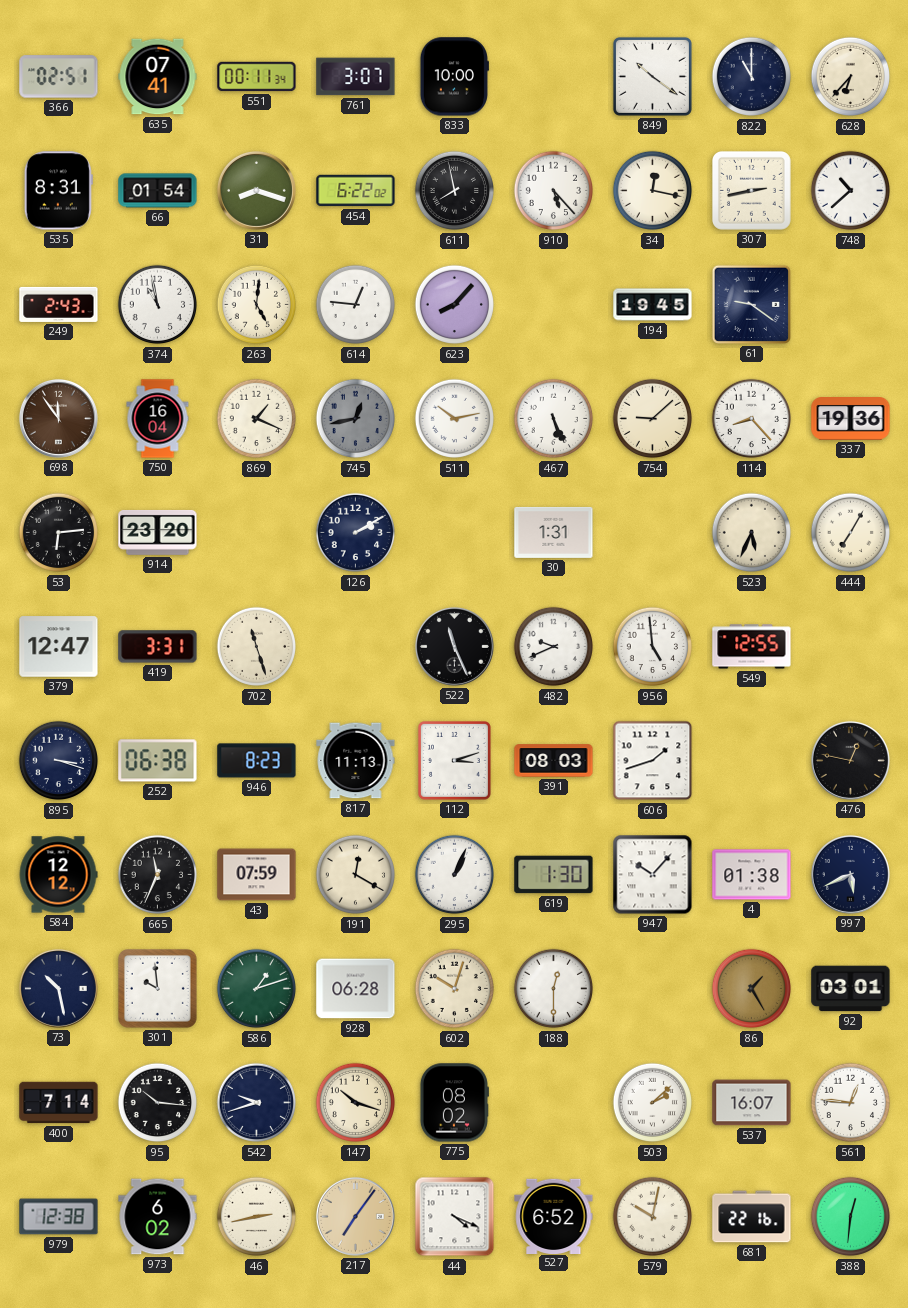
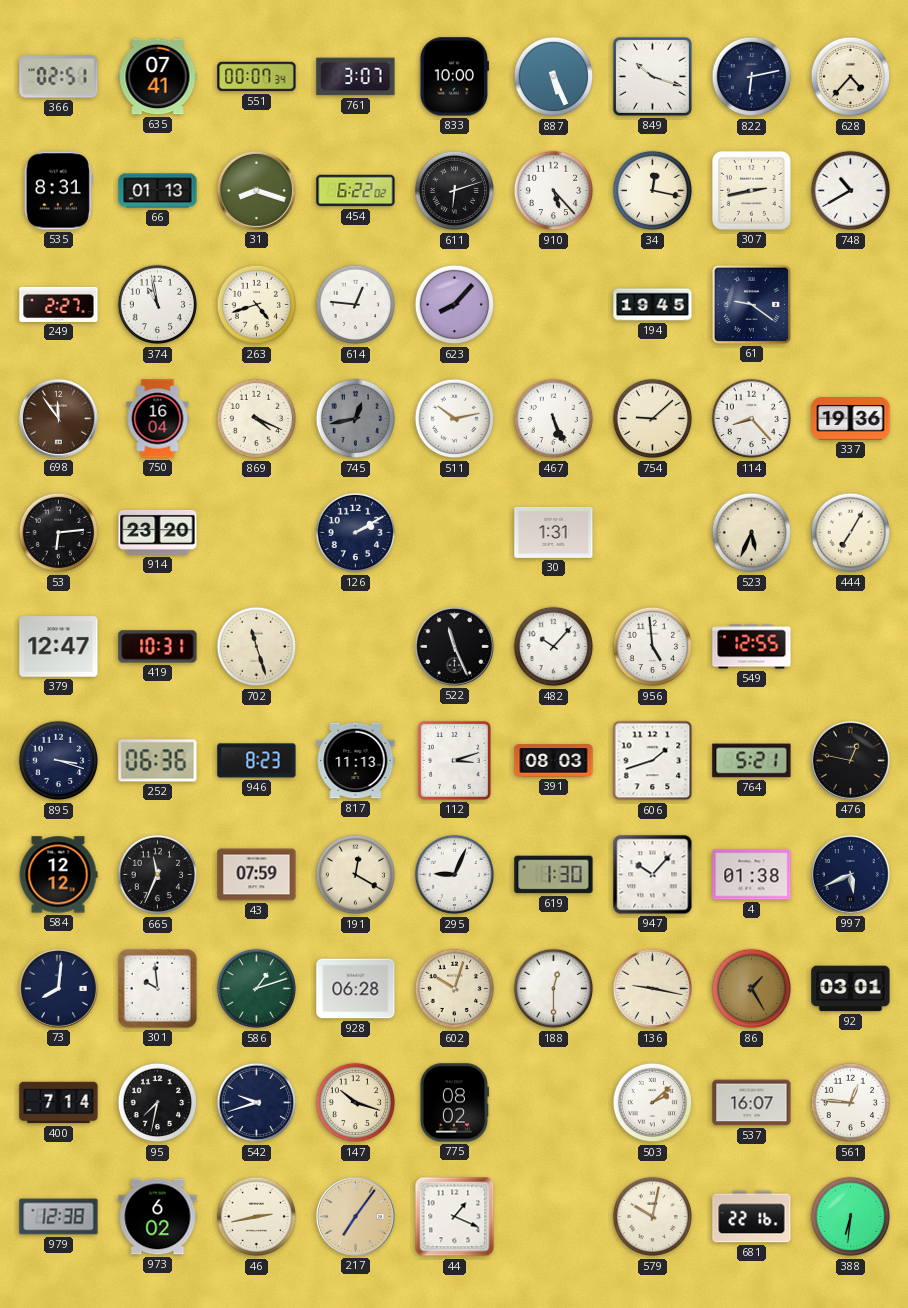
551: 00:11 -> 00:07
887: none -> 5:26
849: 10:21 -> 10:18
822: 11:00 -> 6:13
628: 6:37 -> 4:37
66: 01:54 -> 01:13
611: 7:58 -> 6:12
748: 10:38 -> 10:40
249: 2:43 -> 2:27
263: 5:01 -> 4:42
869: 1:19 -> 4:19
419: 3:31 -> 10:31
482: 9:41 -> 10:07
252: 06:38 -> 06:36
764: none -> 5:21
295: 1:04 -> 9:04
73: 10:28 -> 8:01
136: none -> 9:17
95: 10:16 -> 7:32
44: 4:19 -> 1:19
527: 6:52 -> none
388: 12:31 -> 6:31
